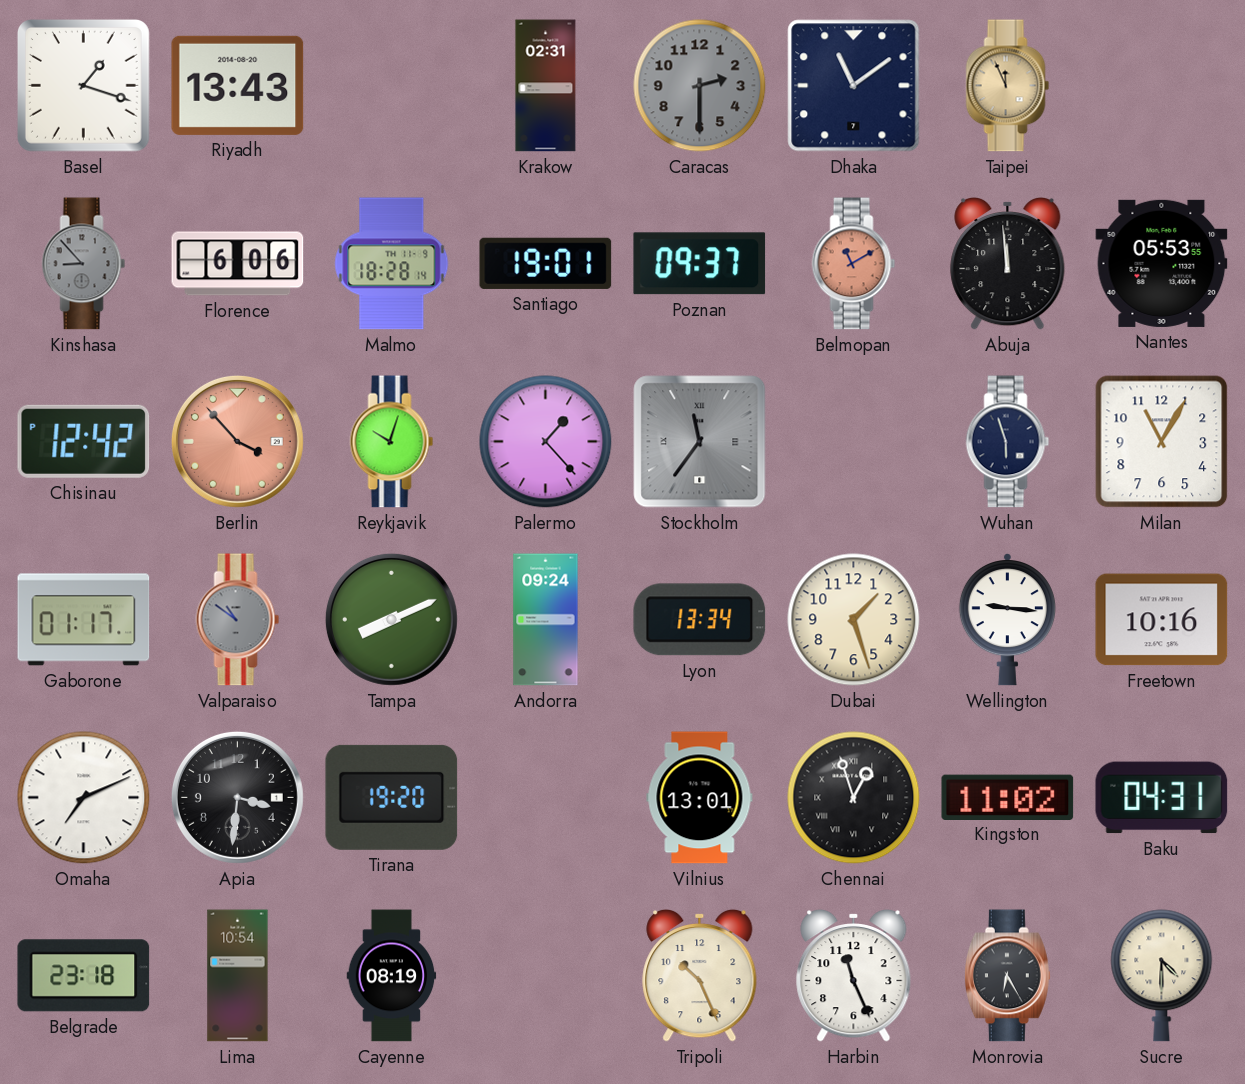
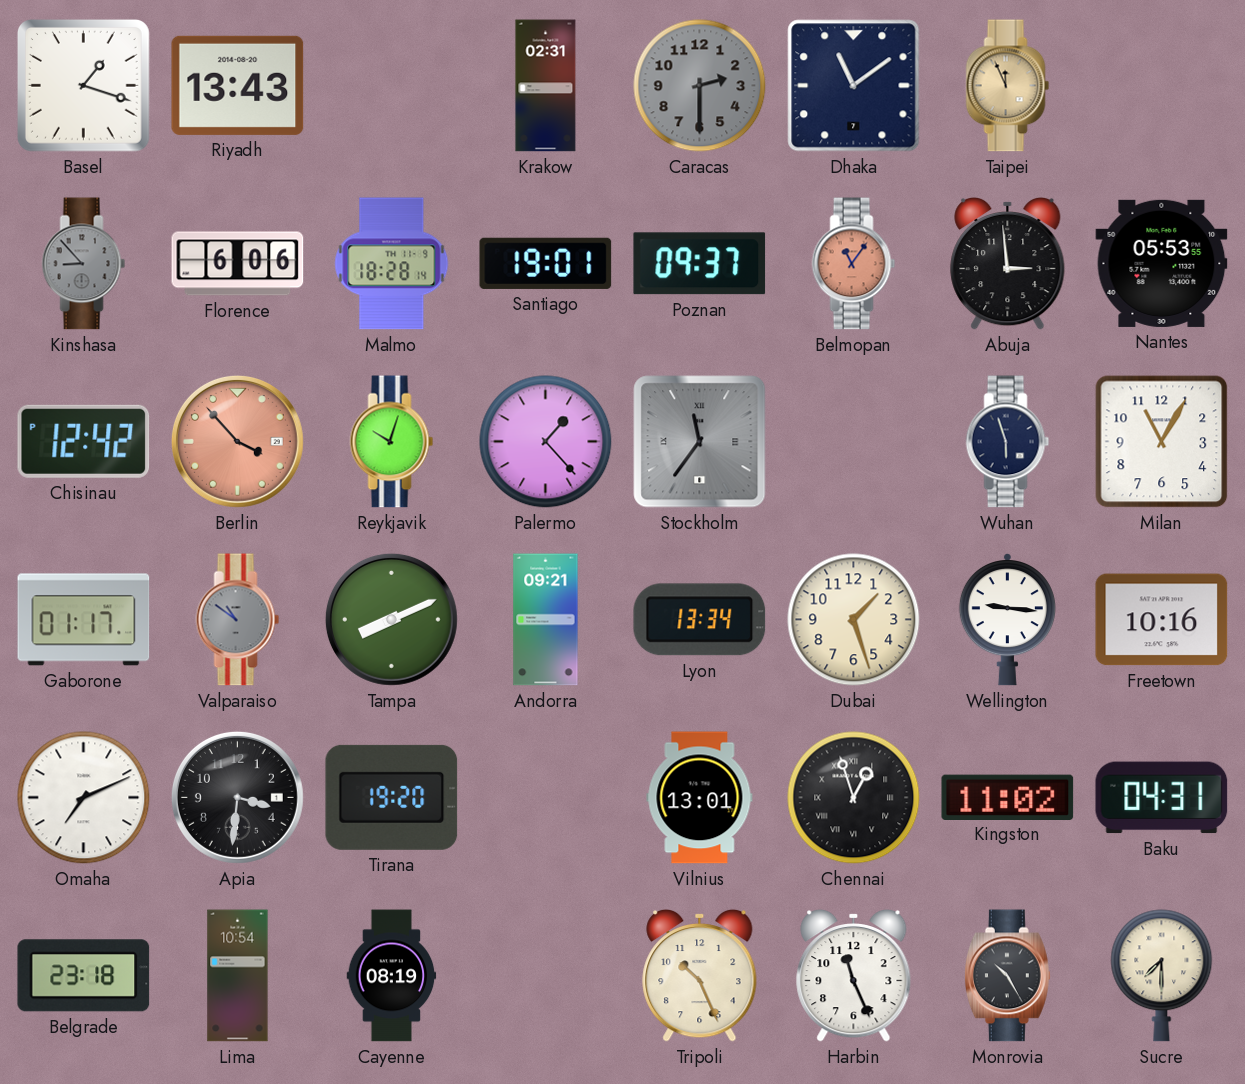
Belmopan: 11:10 -> 11:06
Abuja: 11:59 -> 2:59
Andorra: 09:24 -> 09:21
Monrovia: 6:25 -> 10:25
Sucre: 4:30 -> 7:30
